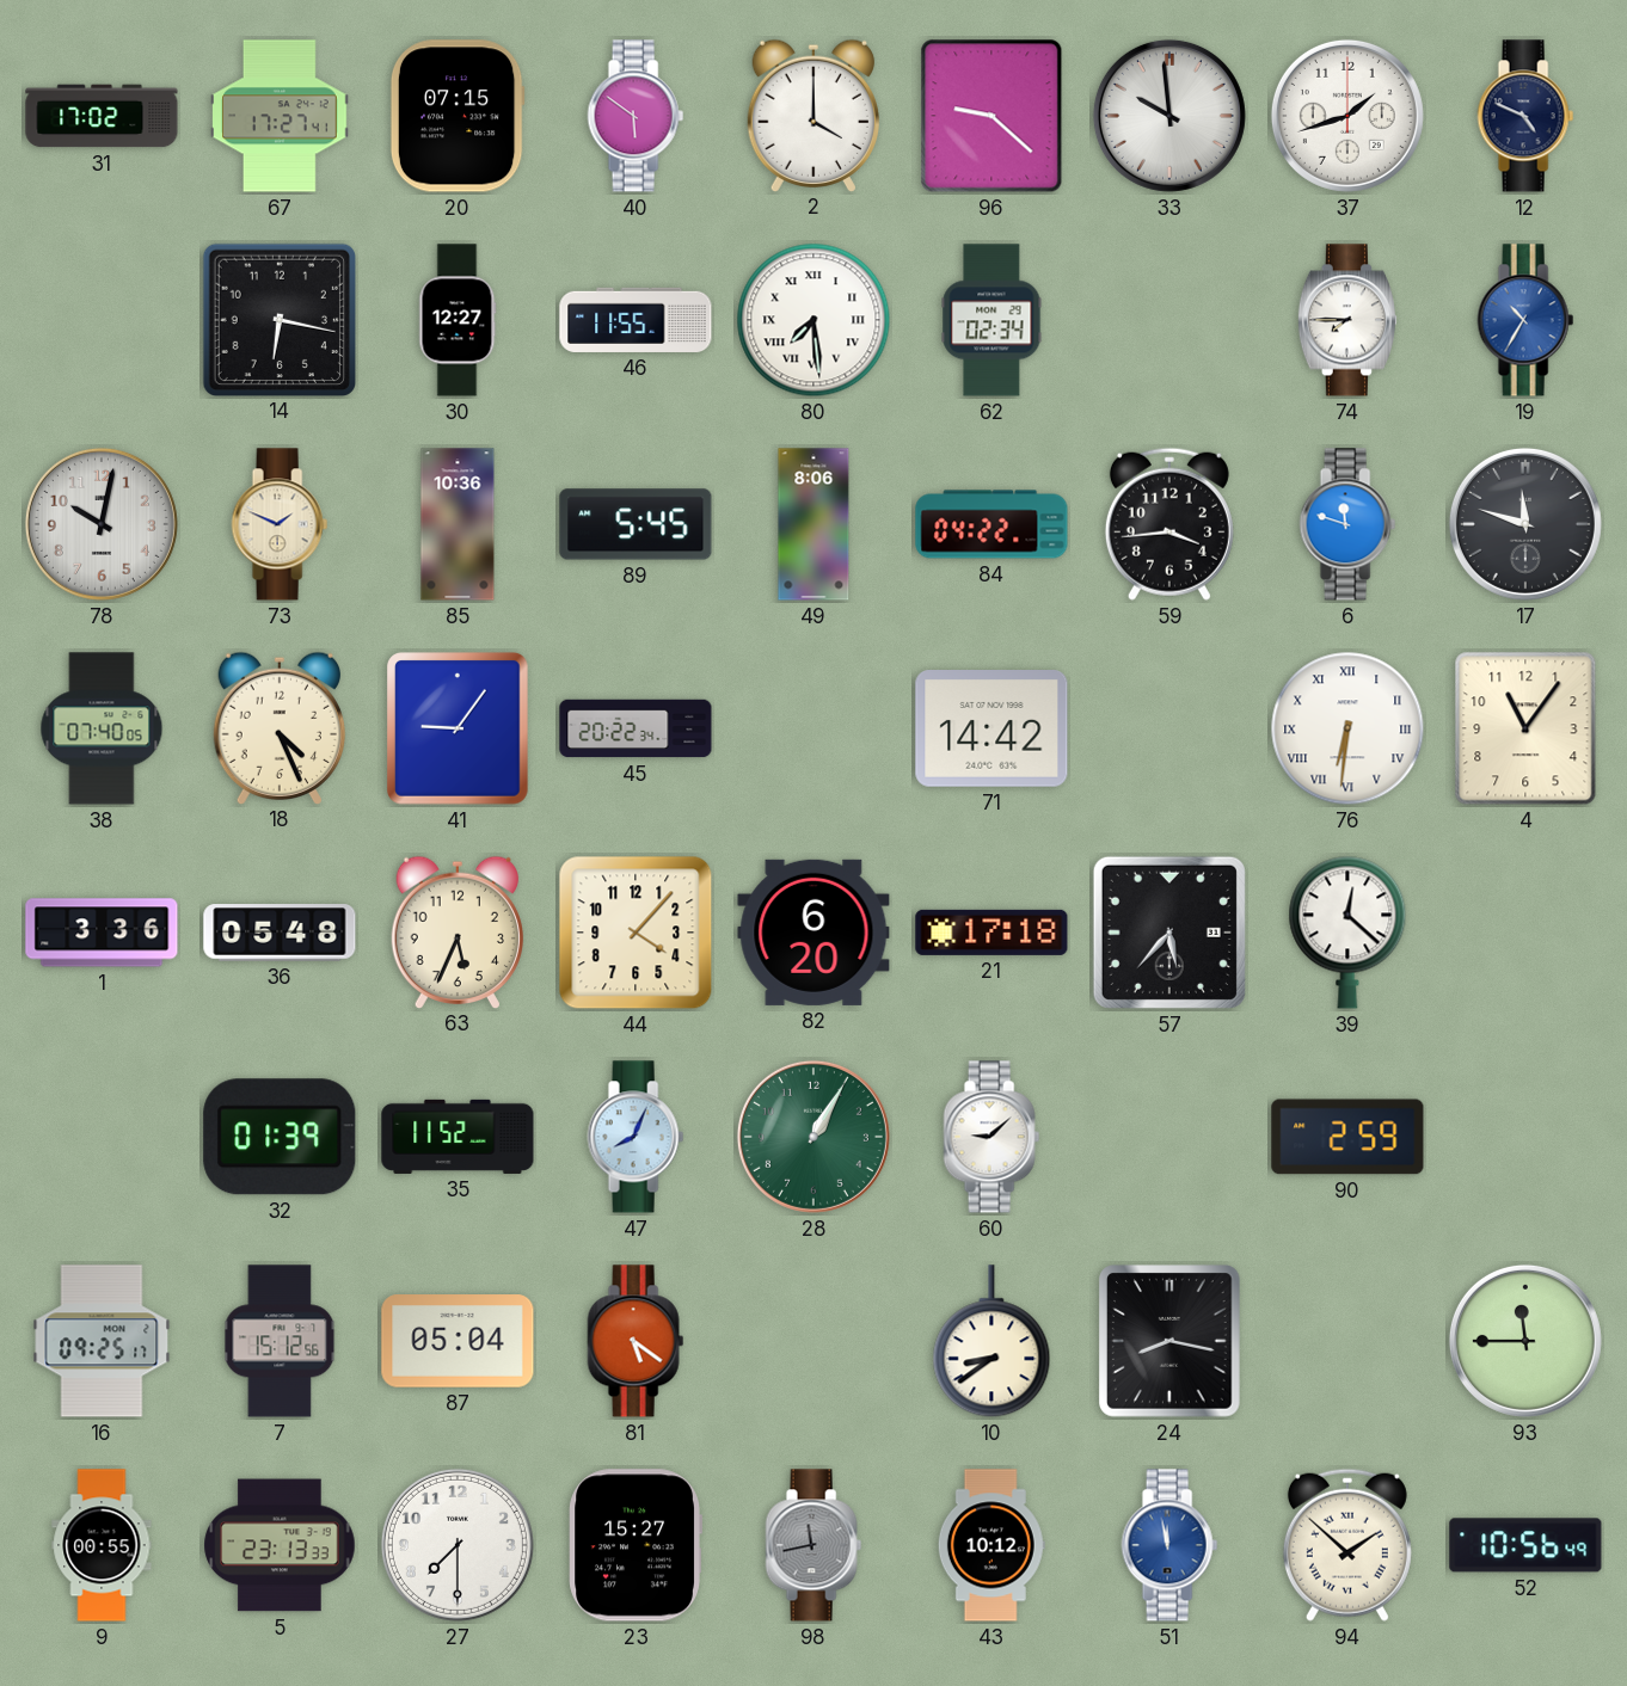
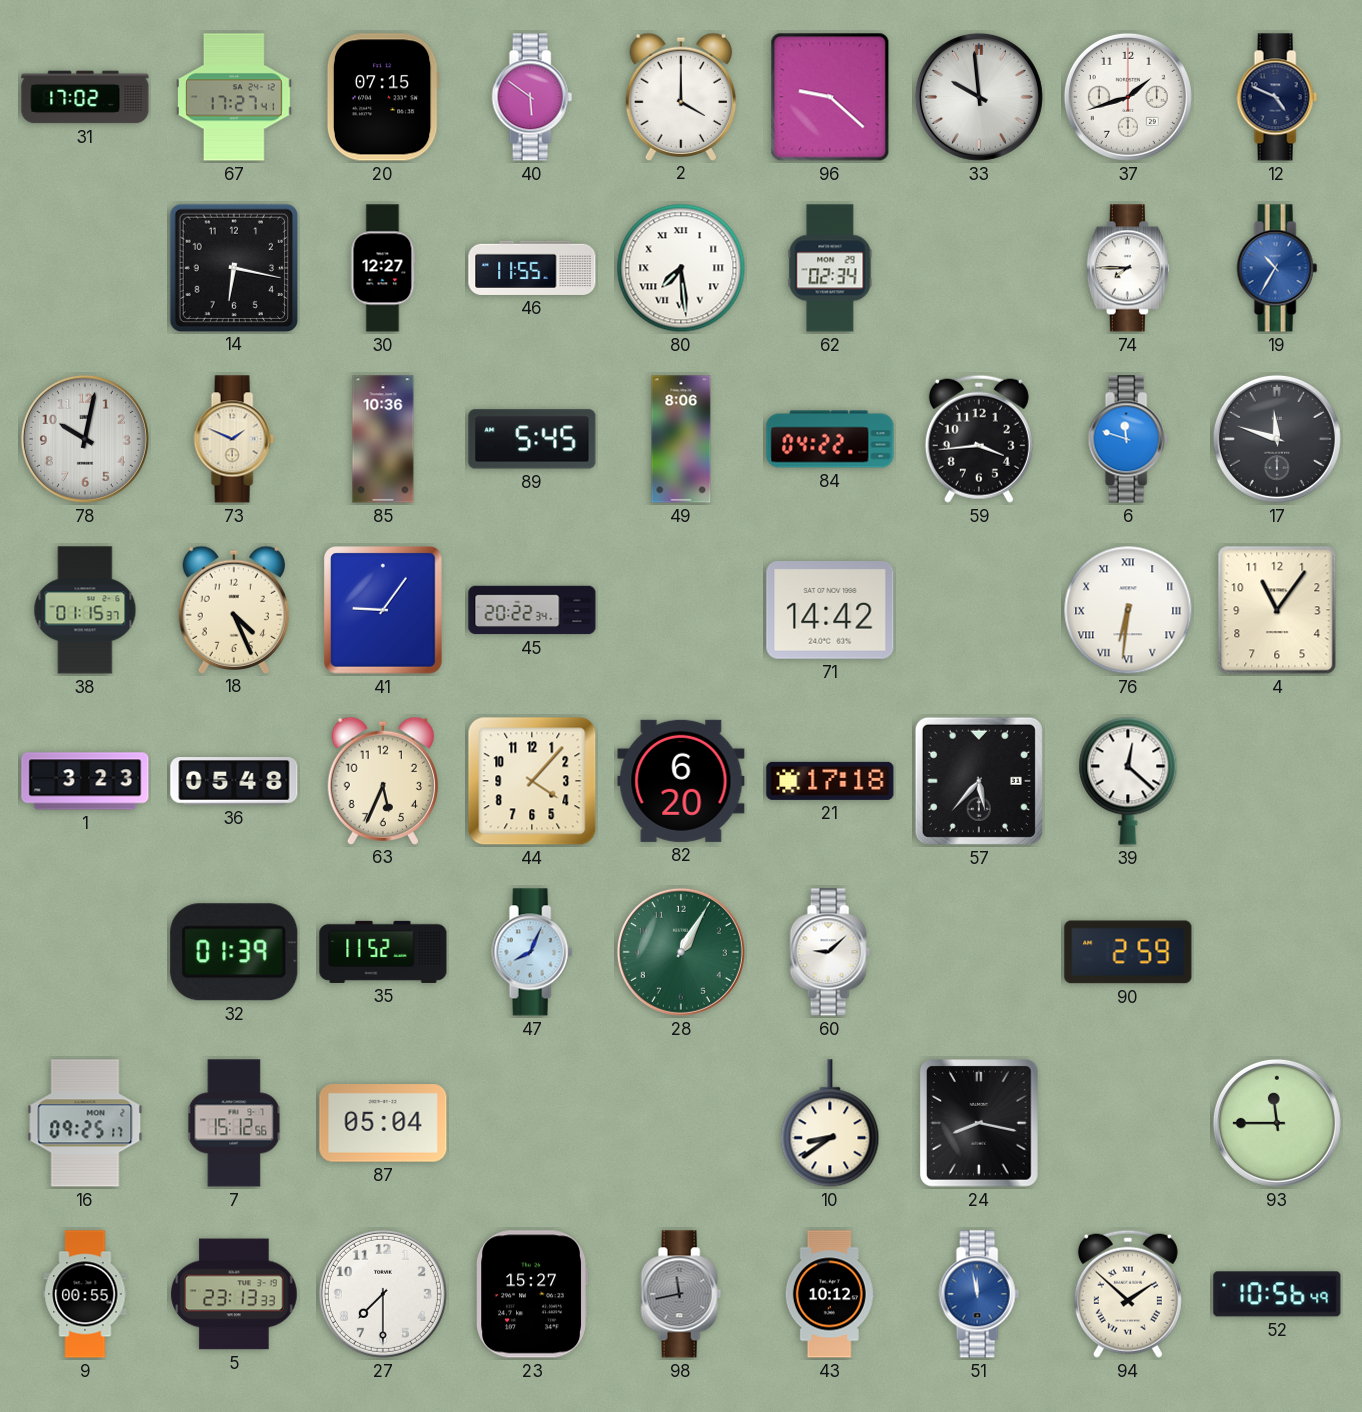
38: 07:40 -> 01:15
1: 3:36 -> 3:23
81: 5:21 -> none
